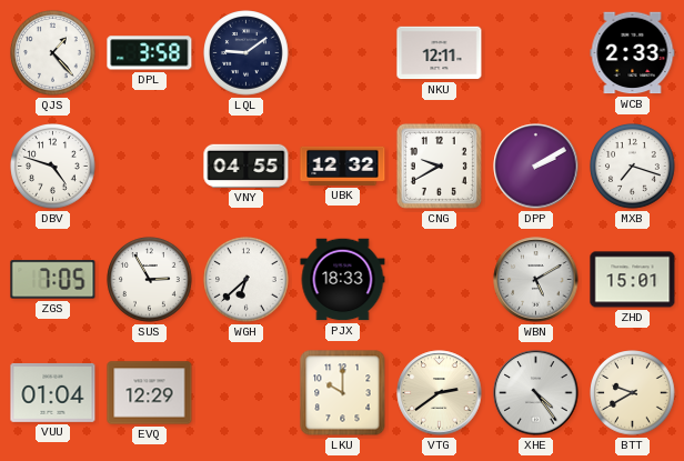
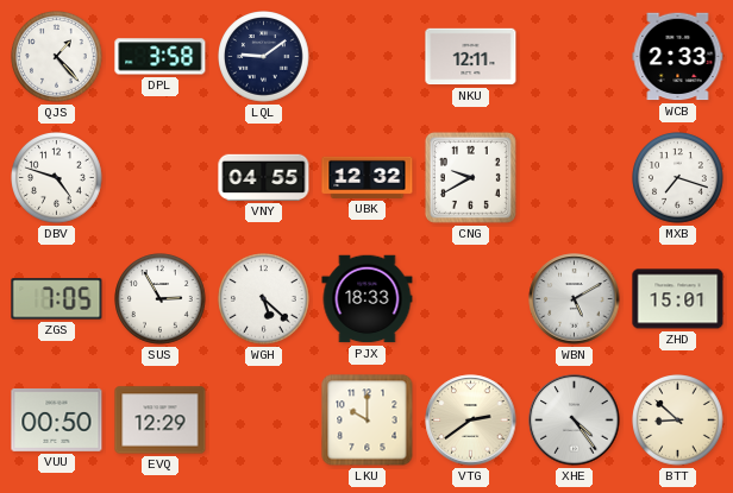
DPP: 2:10 -> none
WGH: 6:38 -> 5:22
VUU: 01:04 -> 00:50
BTT: 9:40 -> 8:52
